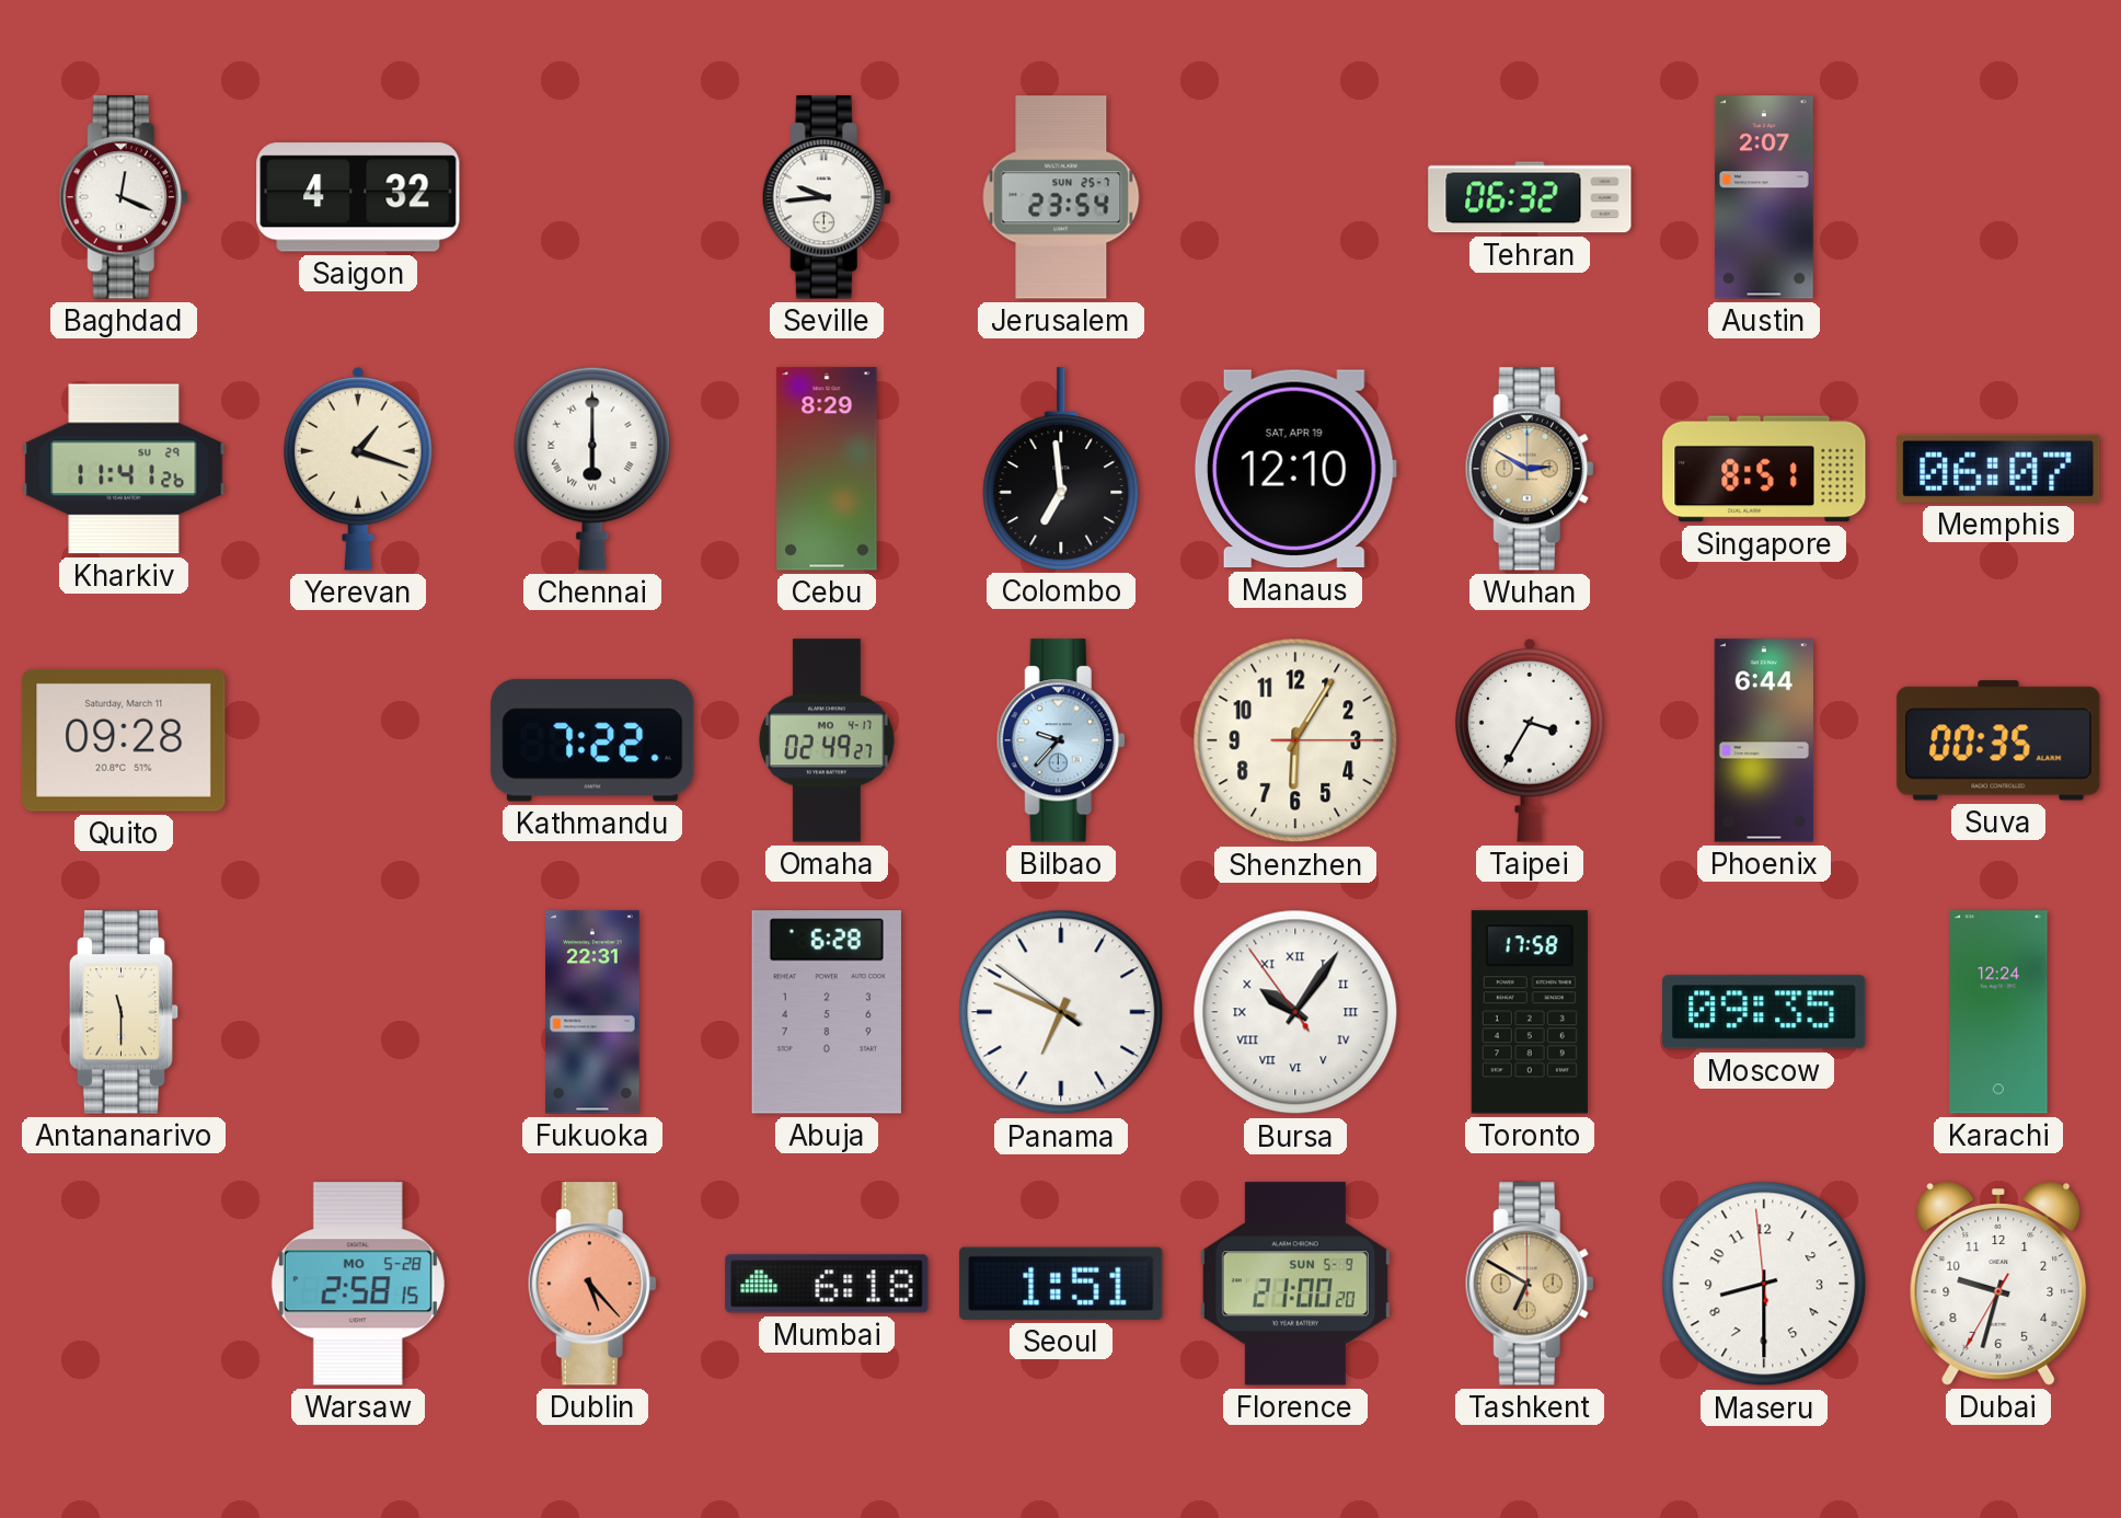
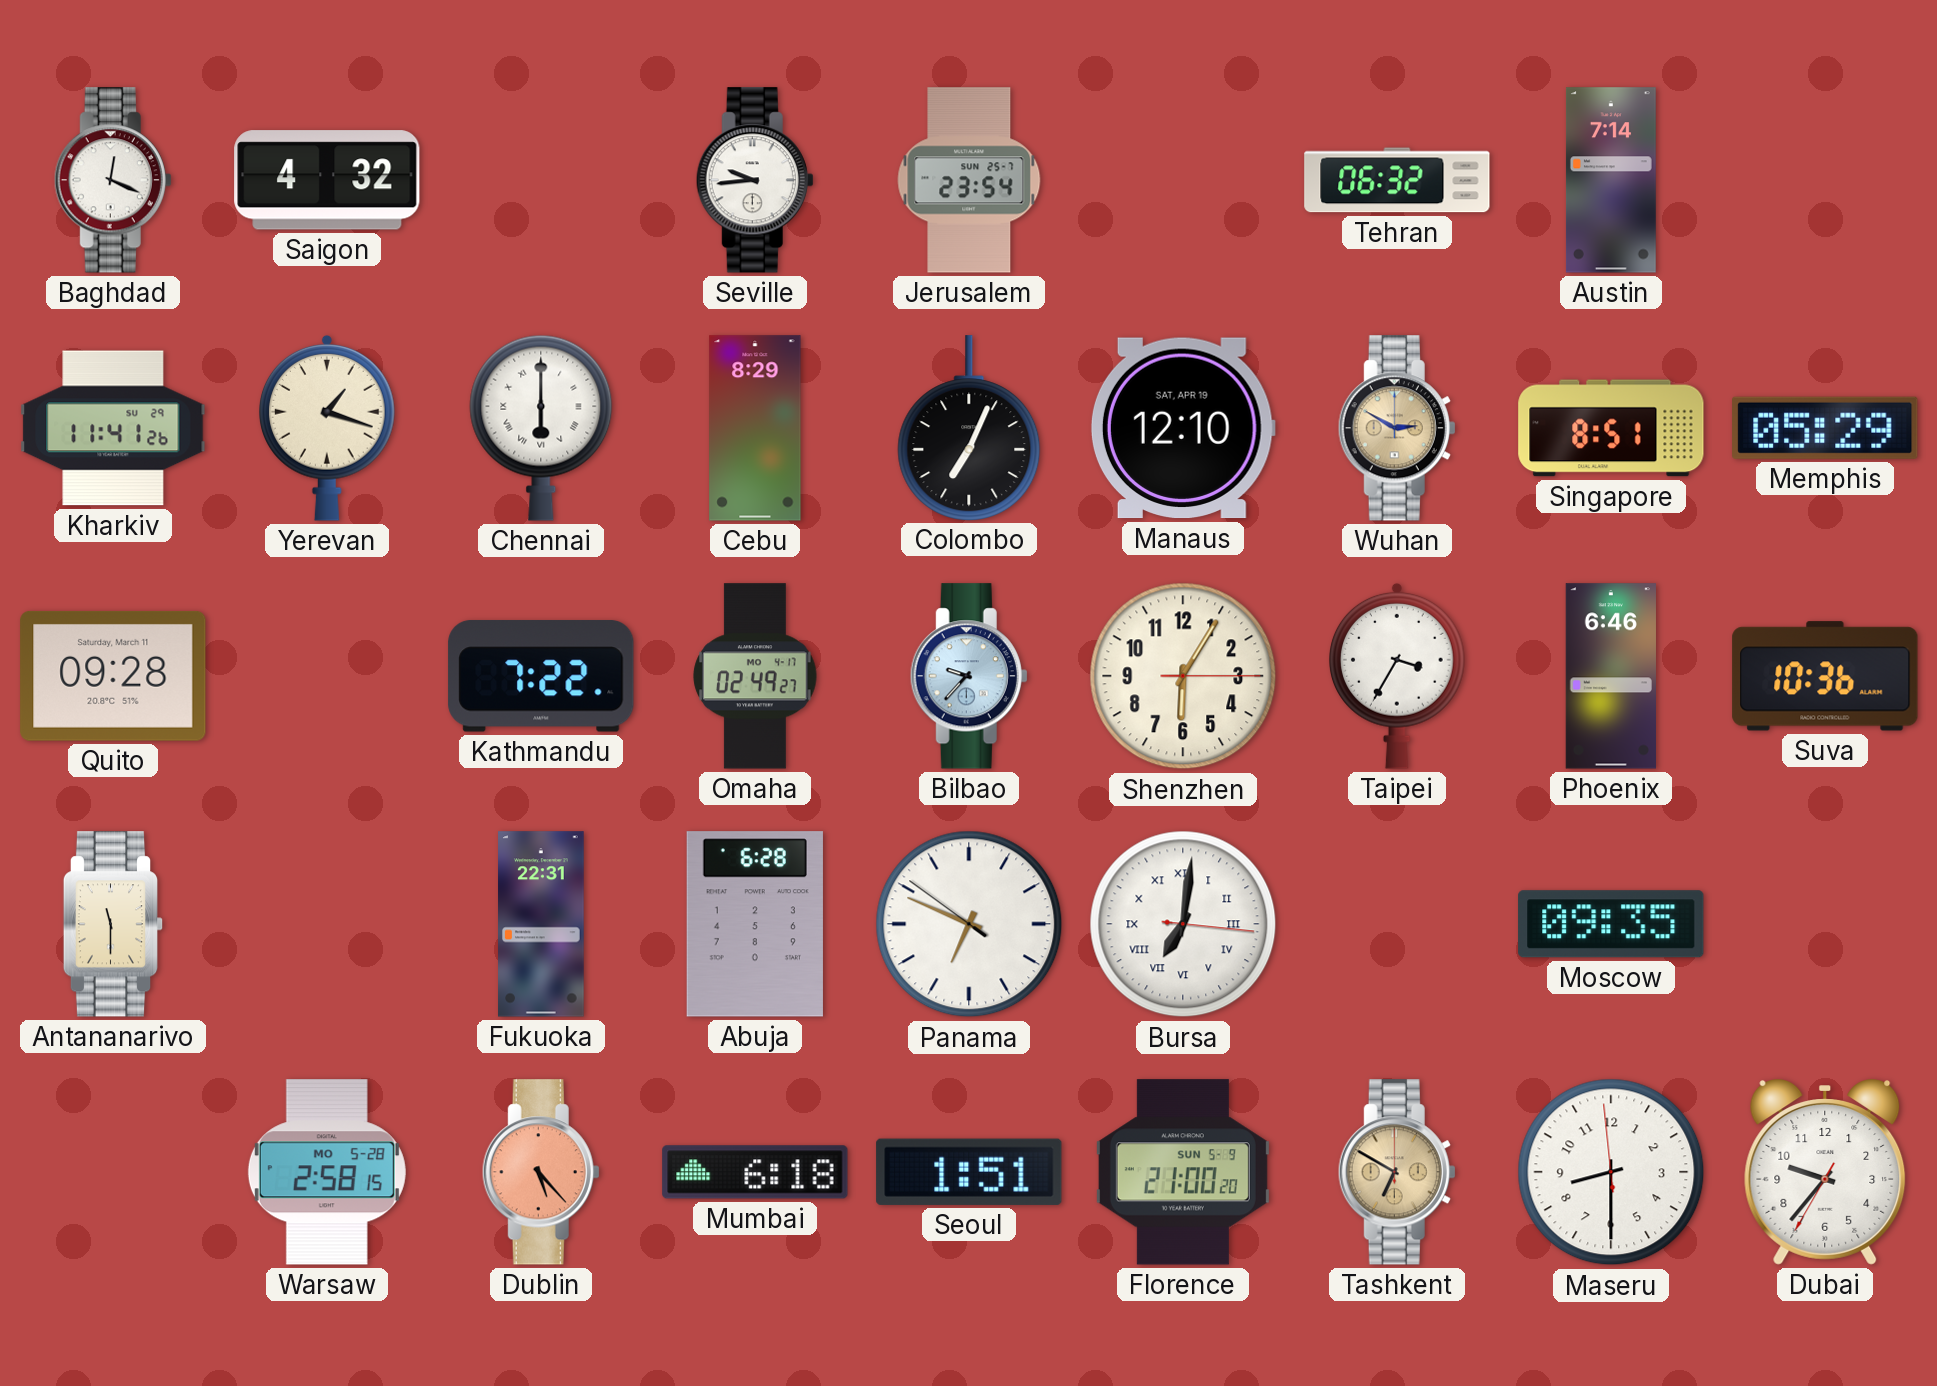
Austin: 2:07 -> 7:14
Colombo: 6:59 -> 7:04
Memphis: 06:07 -> 05:29
Phoenix: 6:44 -> 6:46
Suva: 00:35 -> 10:36
Bursa: 10:05 -> 7:01
Toronto: 17:58 -> none
Karachi: 12:24 -> none
Dubai: 9:32 -> 9:36
